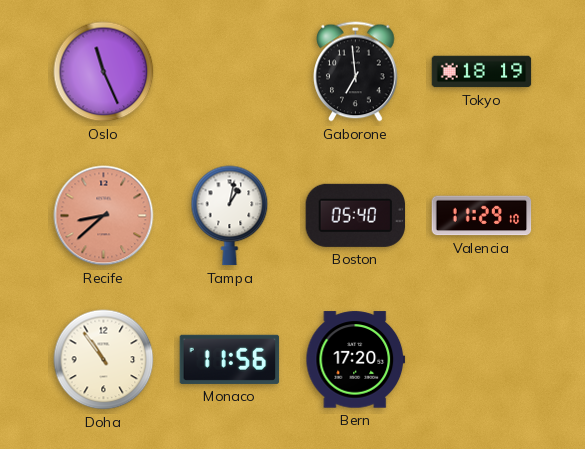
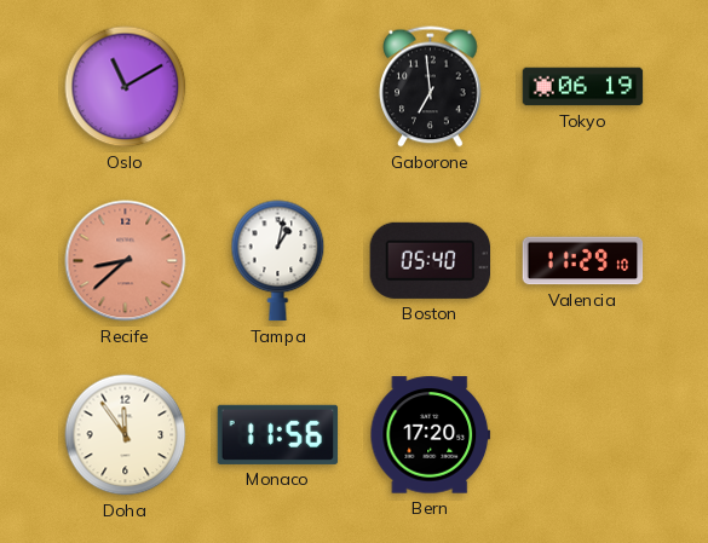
Oslo: 11:26 -> 11:10
Tokyo: 18:19 -> 06:19
Doha: 10:54 -> 11:54
